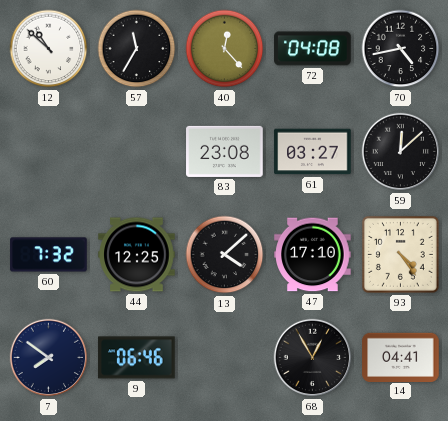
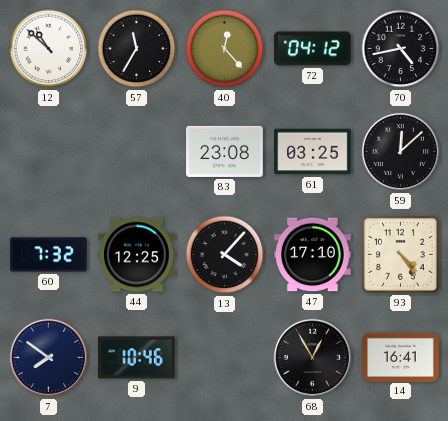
72: 04:08 -> 04:12
61: 03:27 -> 03:25
13: 4:08 -> 4:07
9: 06:46 -> 10:46
14: 04:41 -> 16:41
